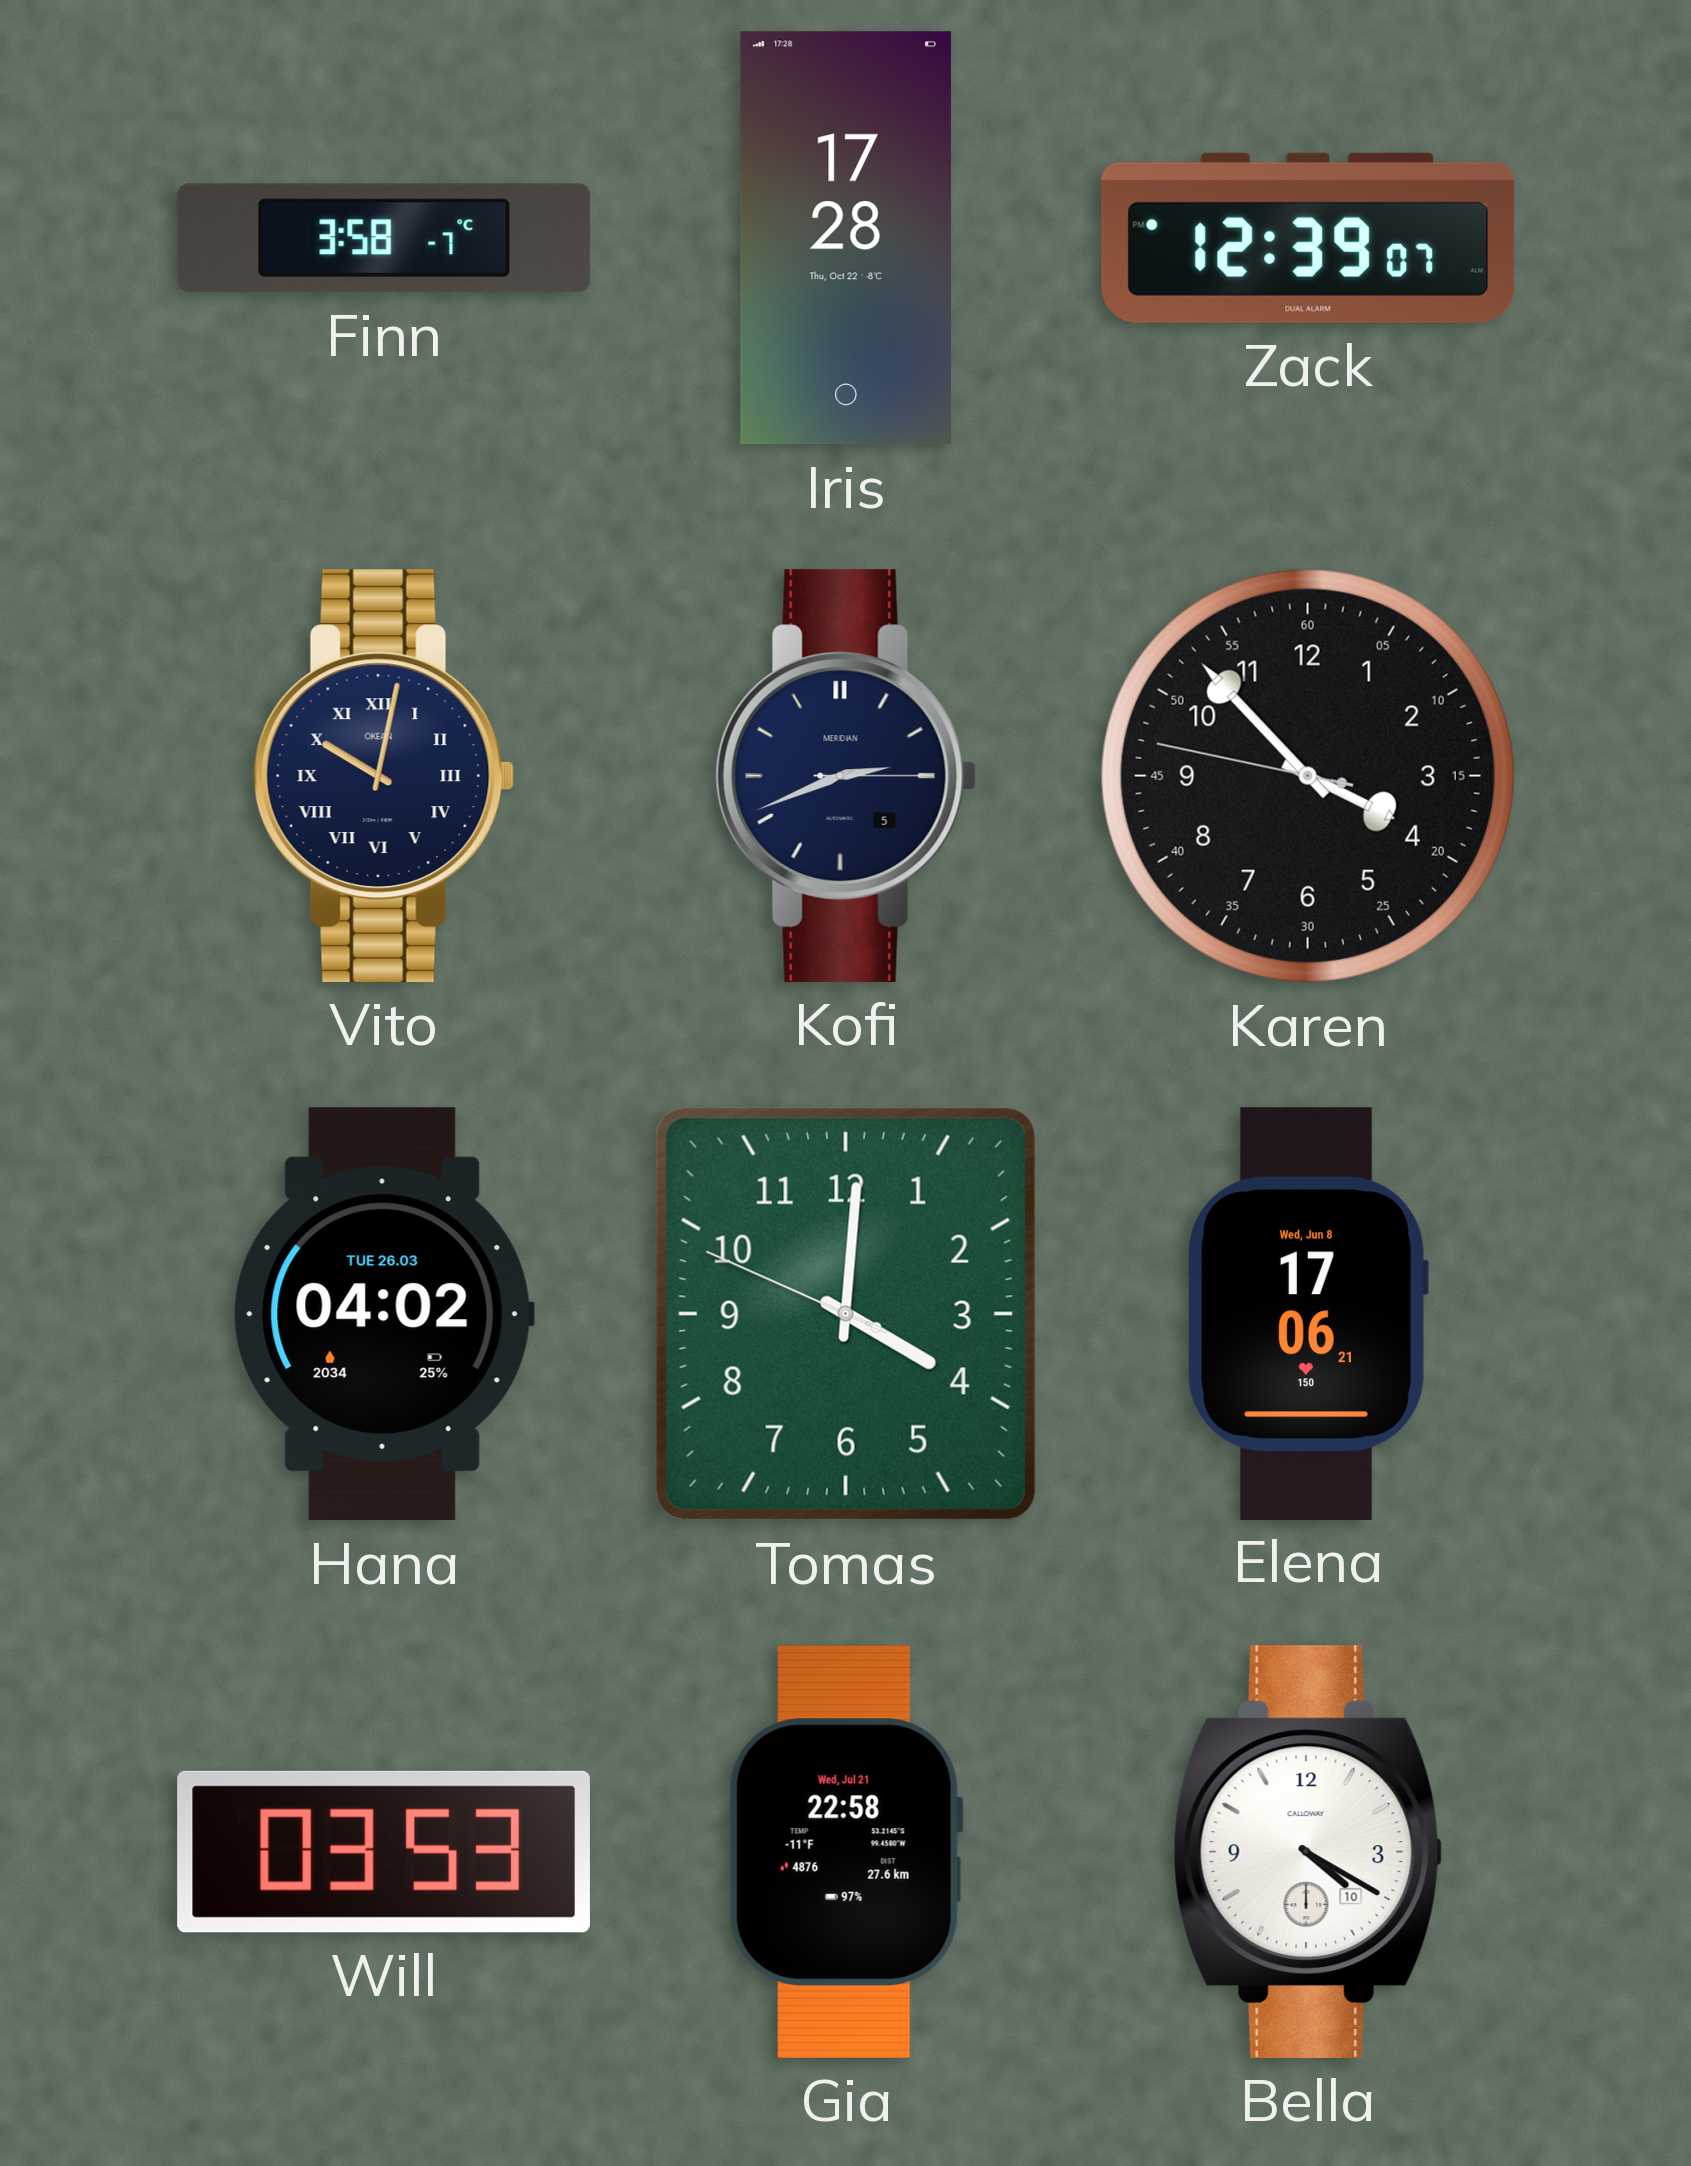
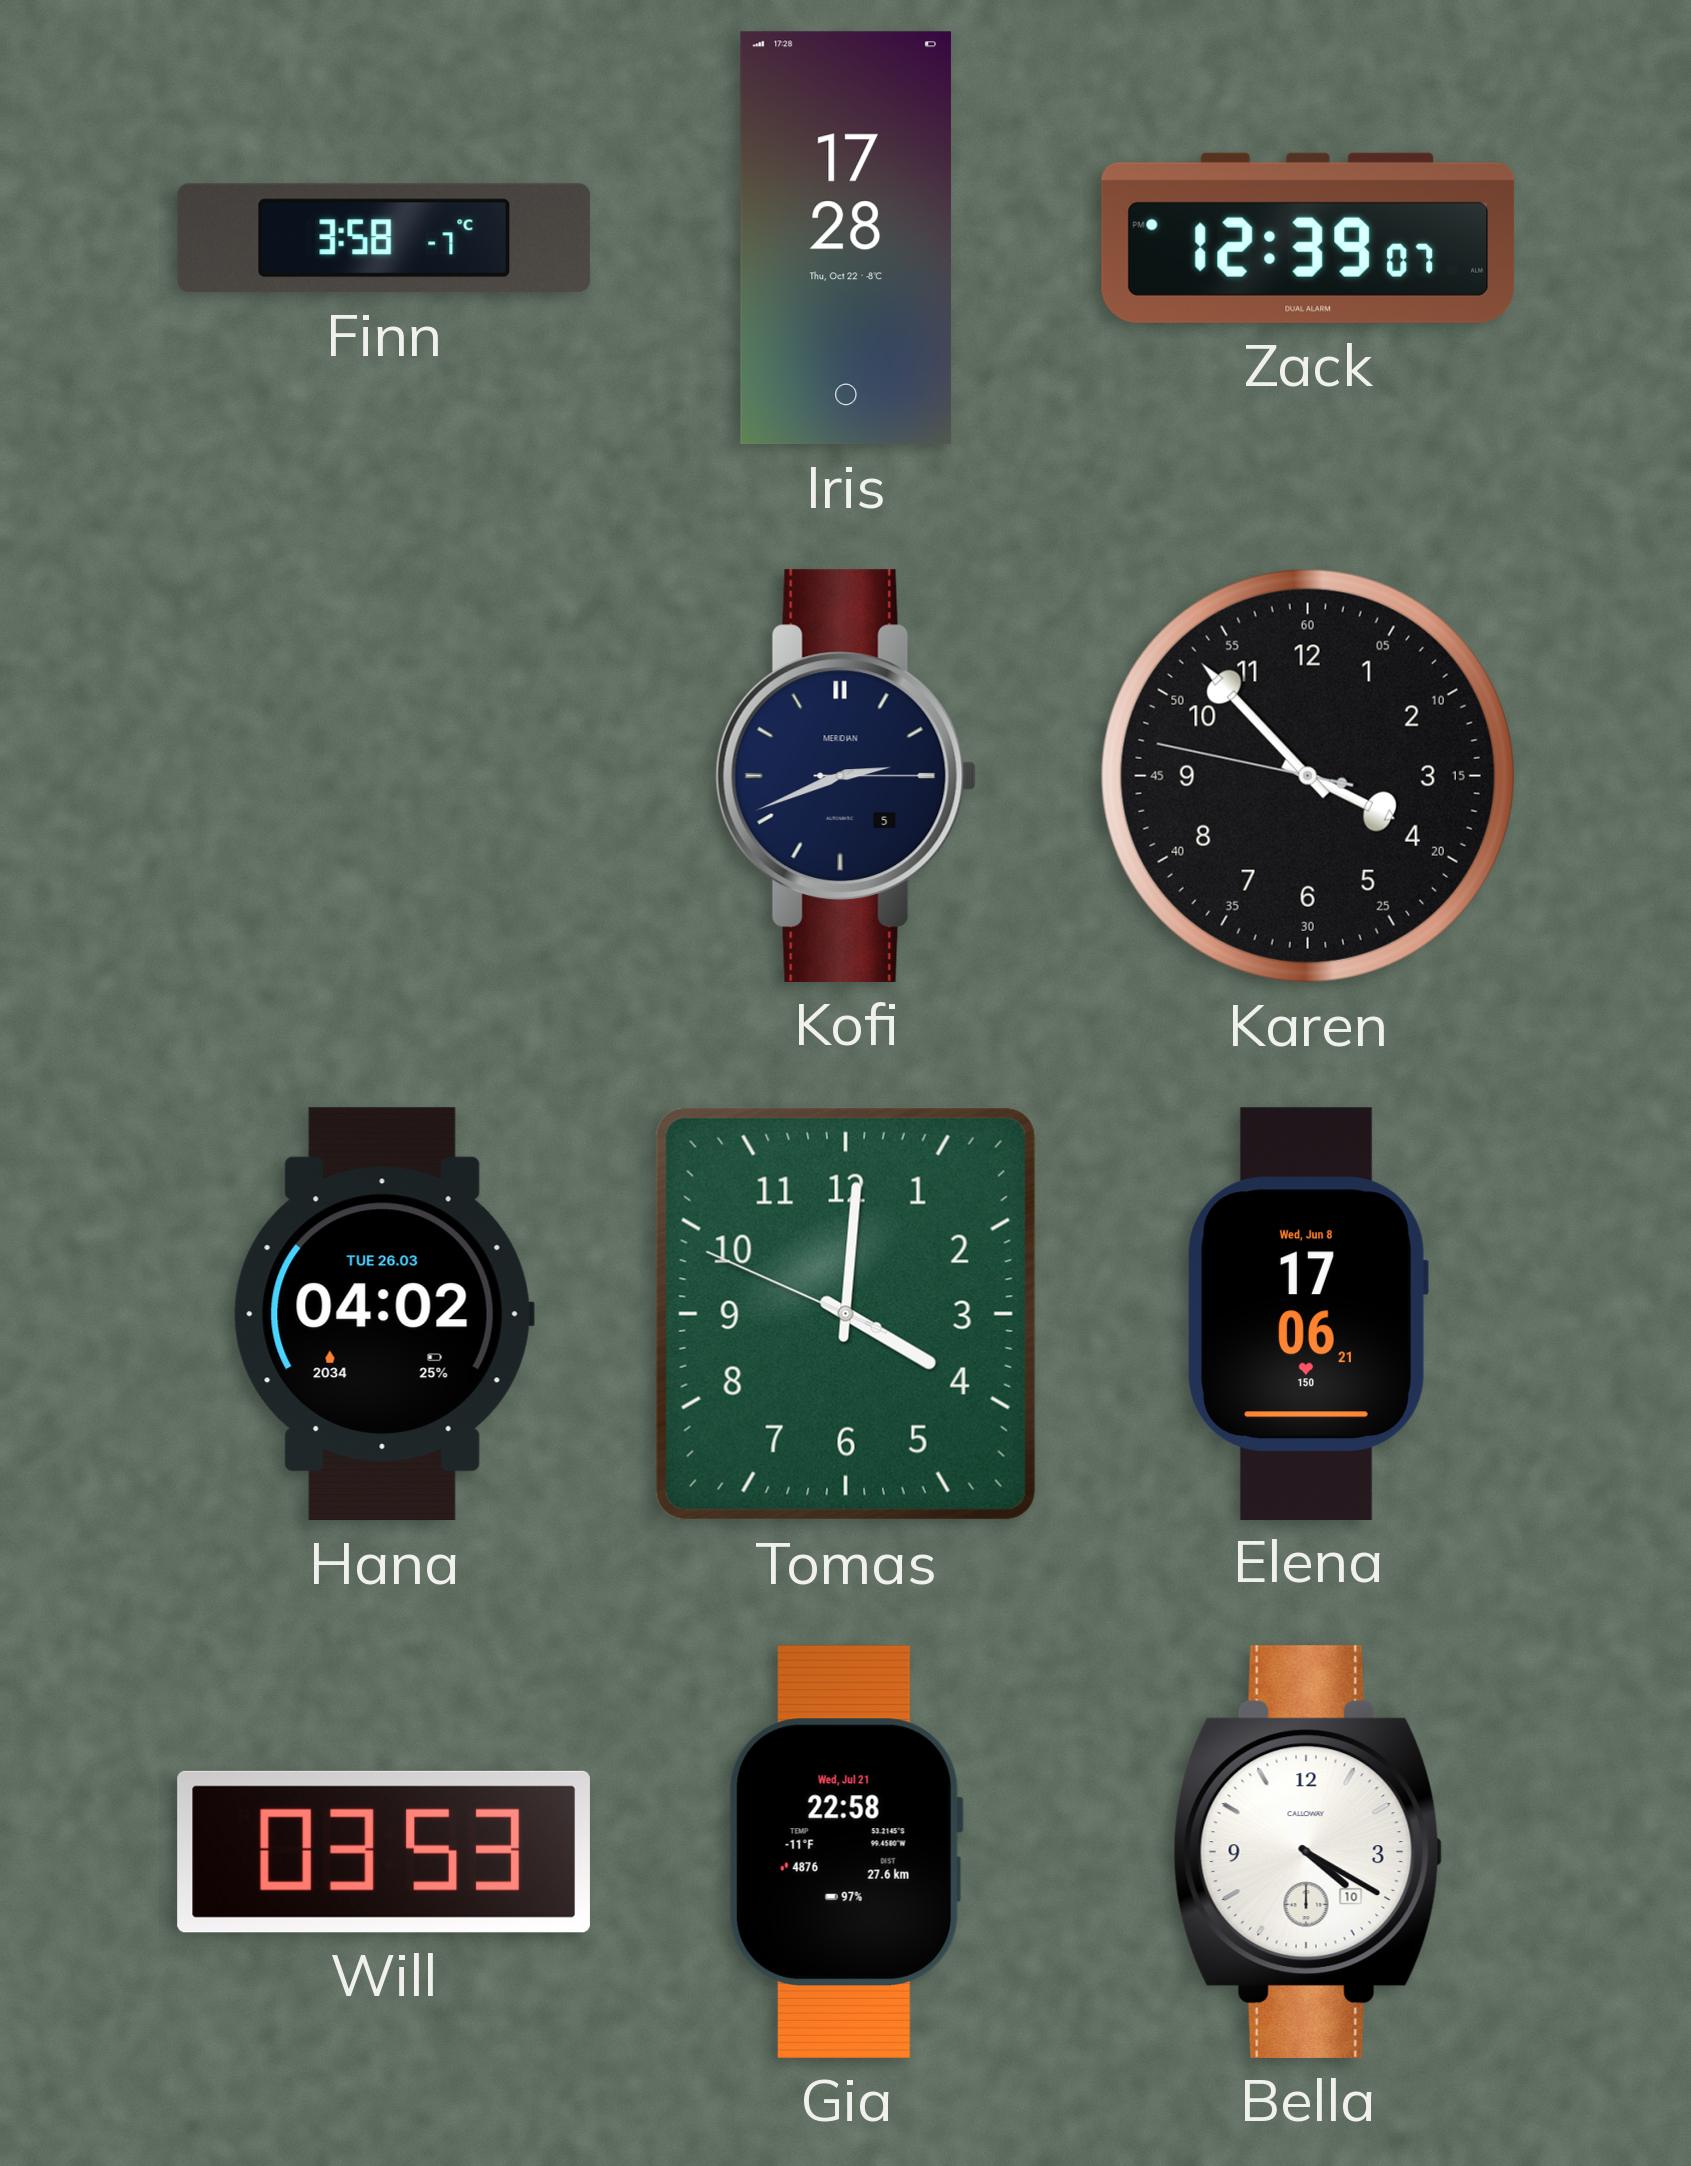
Vito: 10:02 -> none
